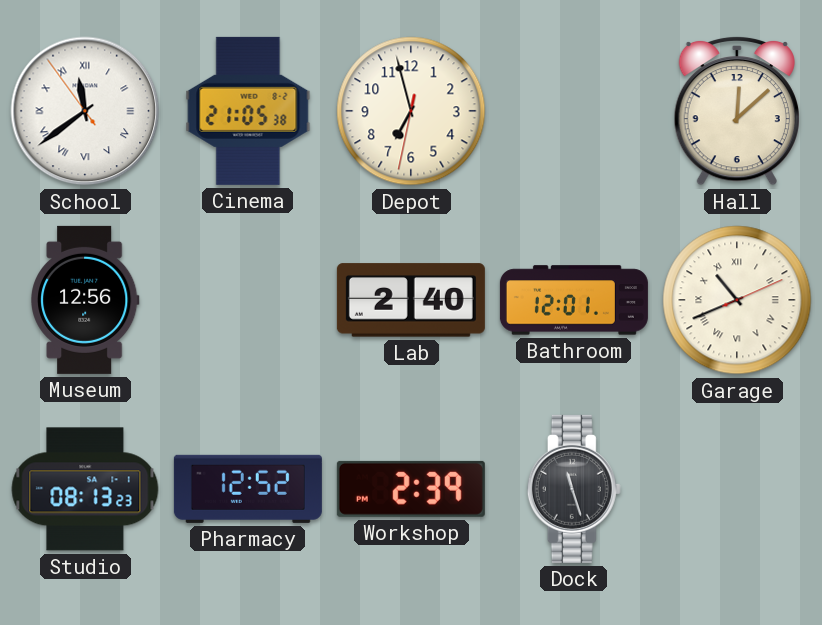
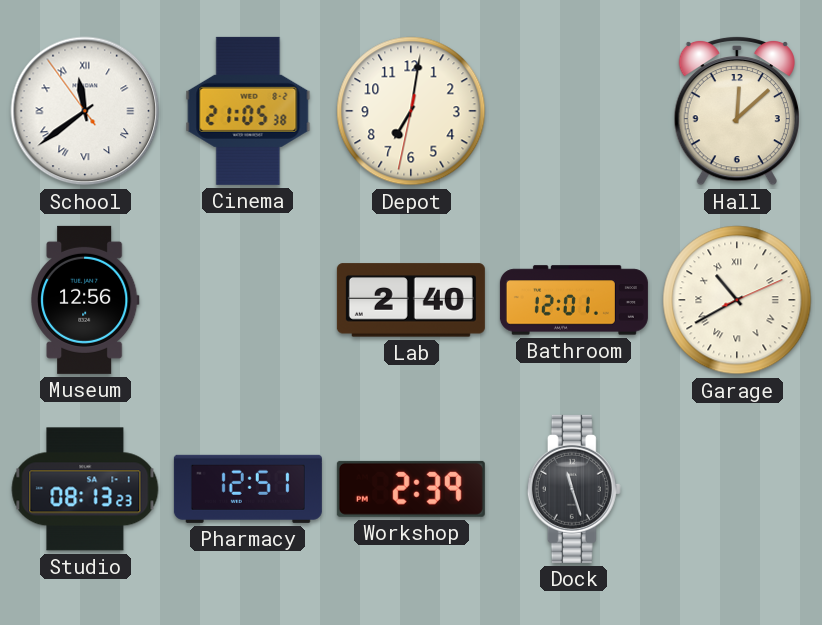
Depot: 6:57 -> 7:01
Garage: 10:41 -> 10:40
Pharmacy: 12:52 -> 12:51
